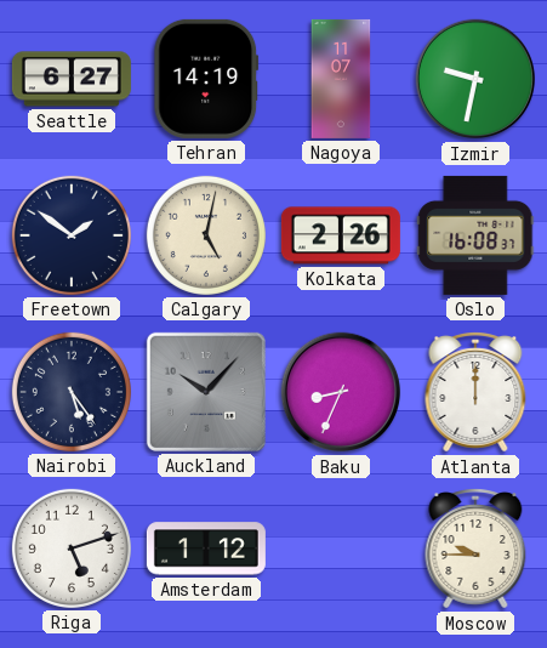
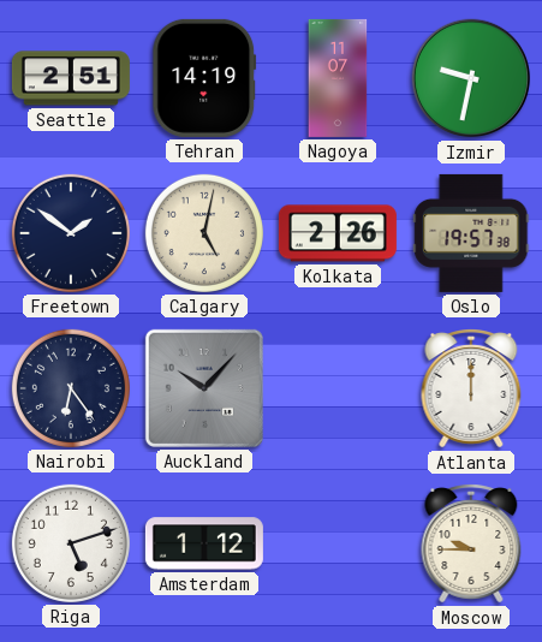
Seattle: 6:27 -> 2:51
Oslo: 16:08 -> 19:57
Nairobi: 5:24 -> 6:24
Baku: 8:34 -> none
